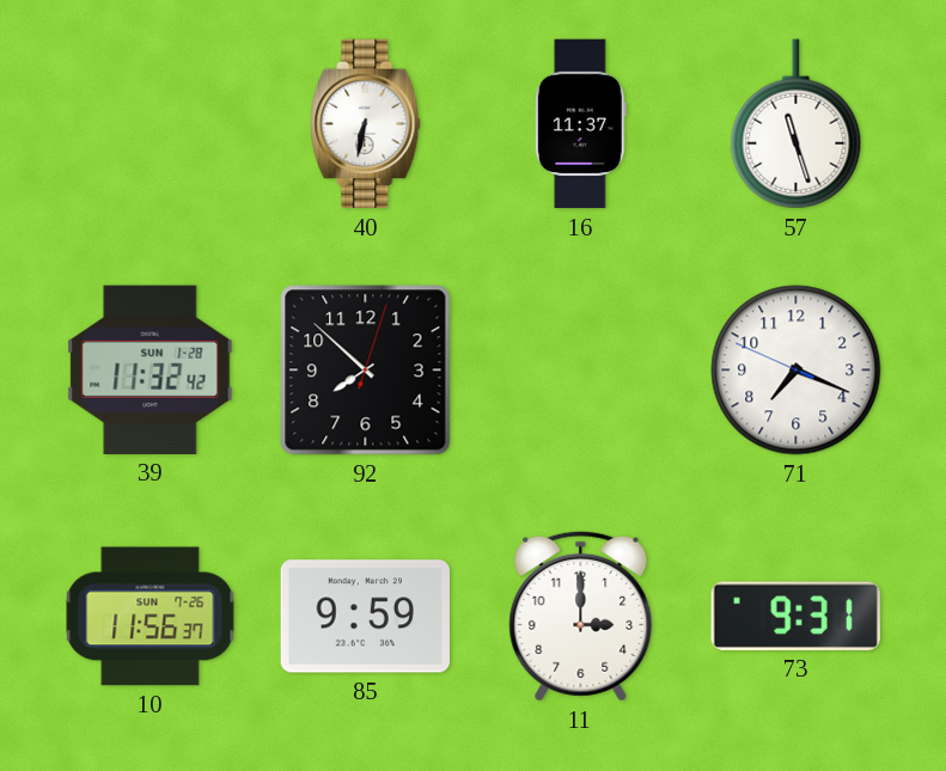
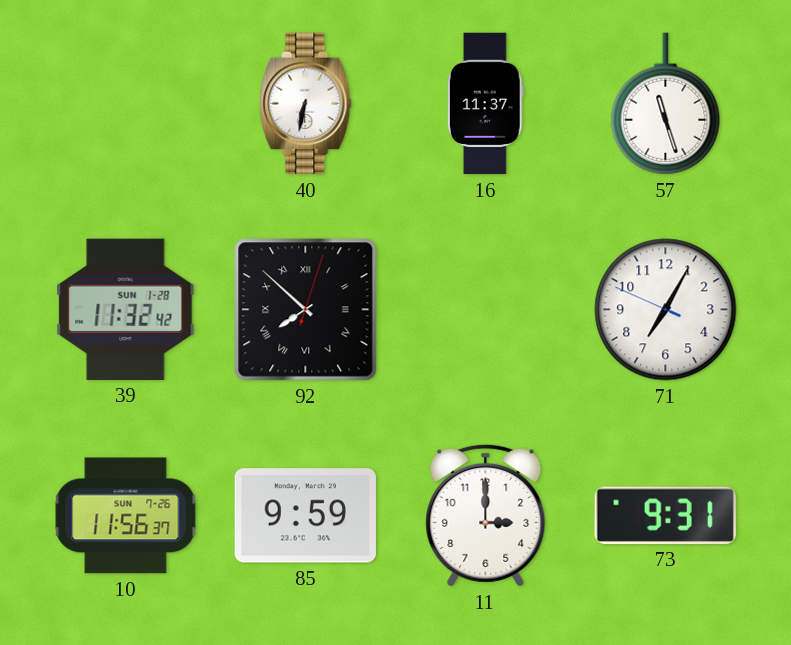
92 numerals: Arabic -> Roman
71: 7:18 -> 7:04
